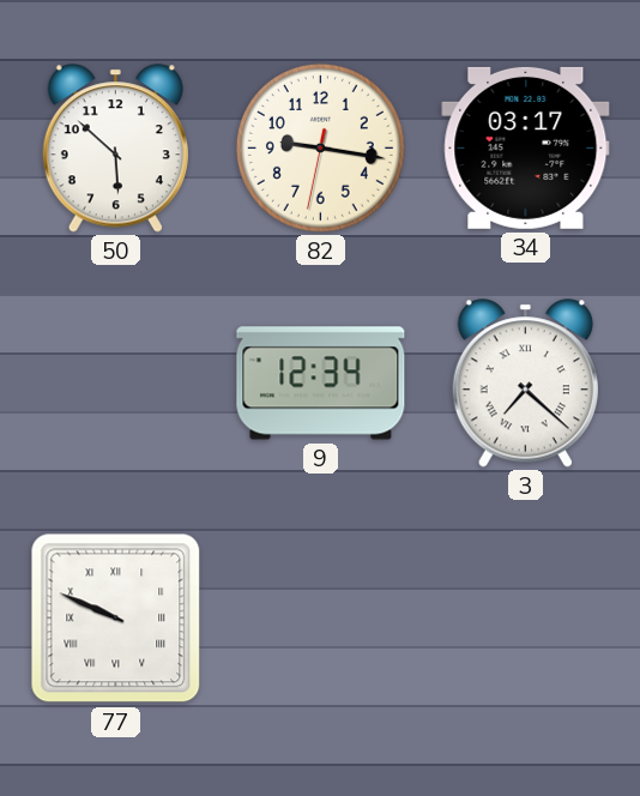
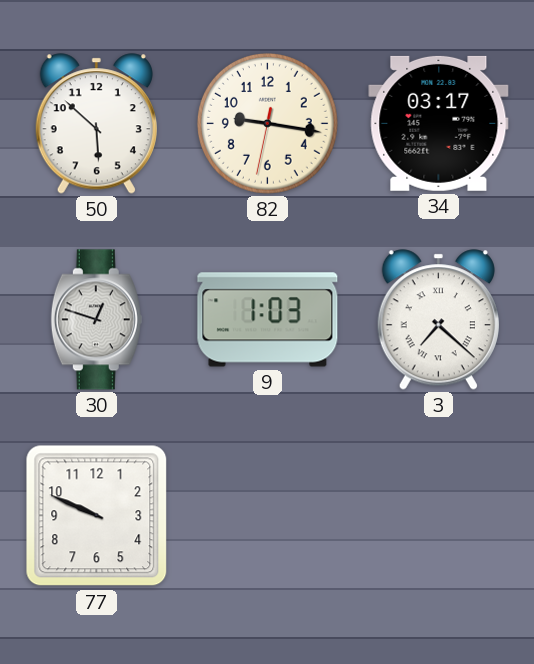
30: none -> 12:48
9: 12:34 -> 1:03
77 numerals: Roman -> Arabic
